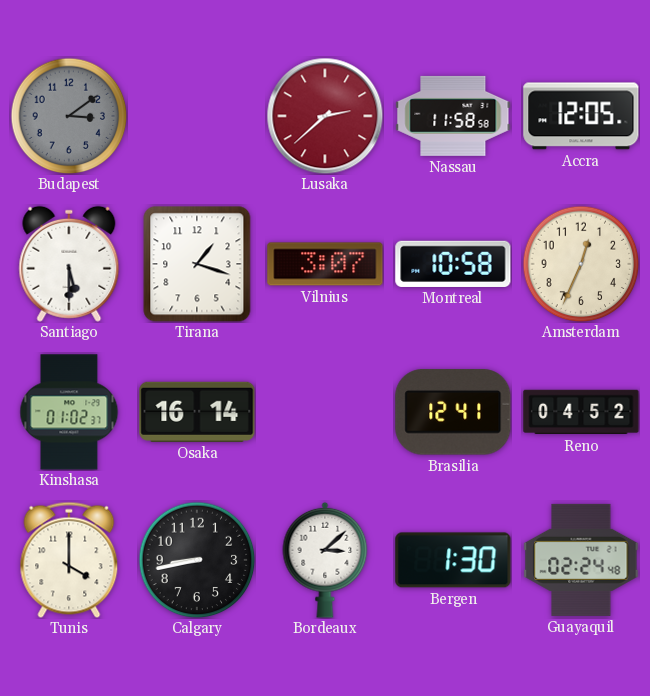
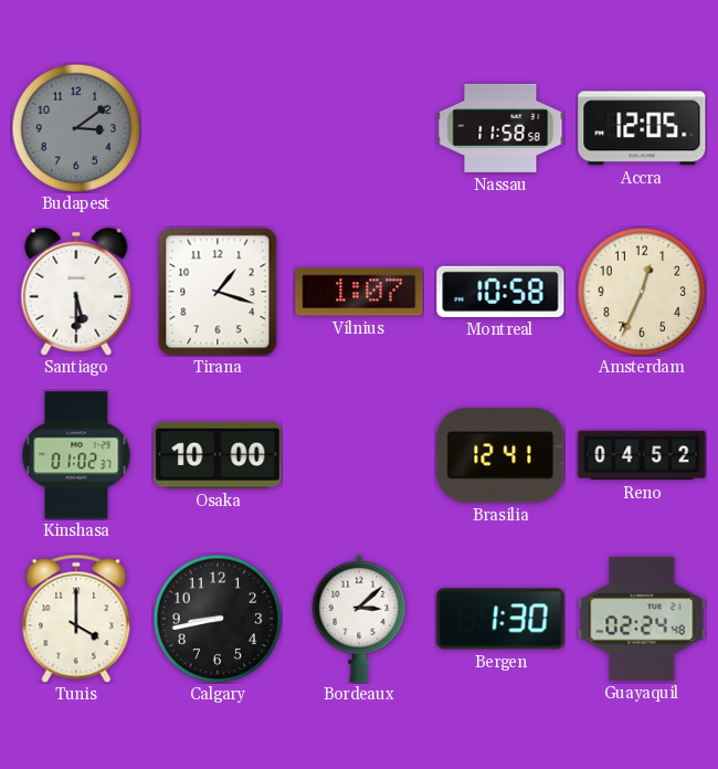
Lusaka: 2:38 -> none
Vilnius: 3:07 -> 1:07
Osaka: 16:14 -> 10:00
